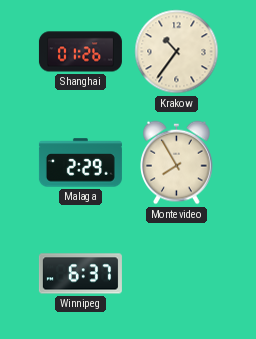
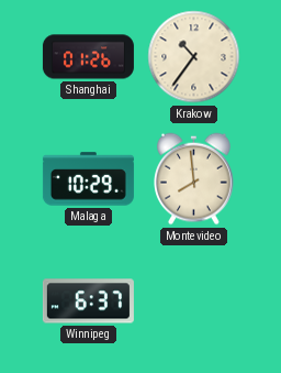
Malaga: 2:29 -> 10:29
Montevideo: 7:55 -> 7:59
